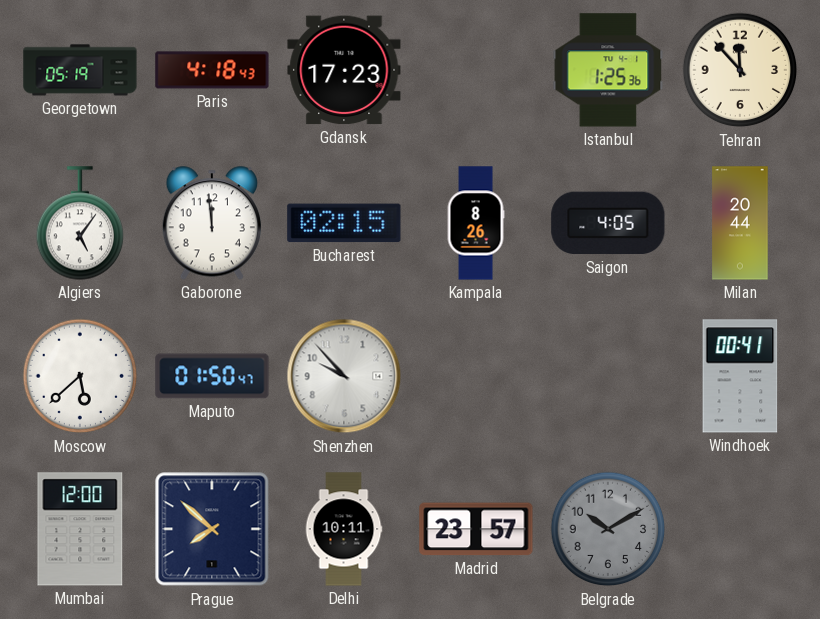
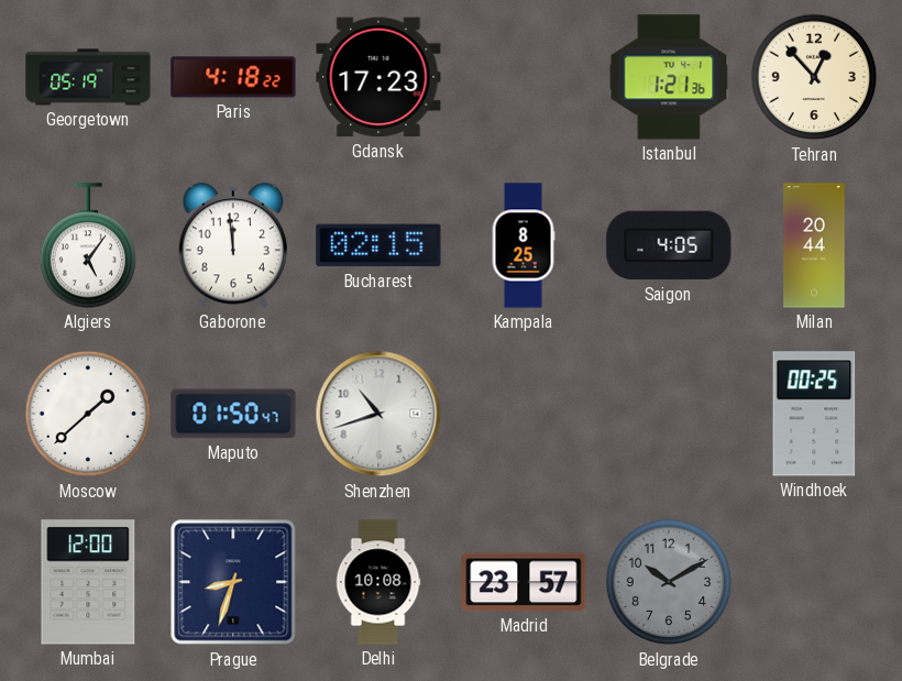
Paris: 4:18:43 -> 4:18:22
Istanbul: 1:25 -> 1:21
Tehran: 11:53 -> 12:53
Kampala: 8:26 -> 8:25
Moscow: 5:38 -> 1:38
Shenzhen: 9:53 -> 10:42
Windhoek: 00:41 -> 00:25
Prague: 7:52 -> 8:33
Delhi: 10:11 -> 10:08
